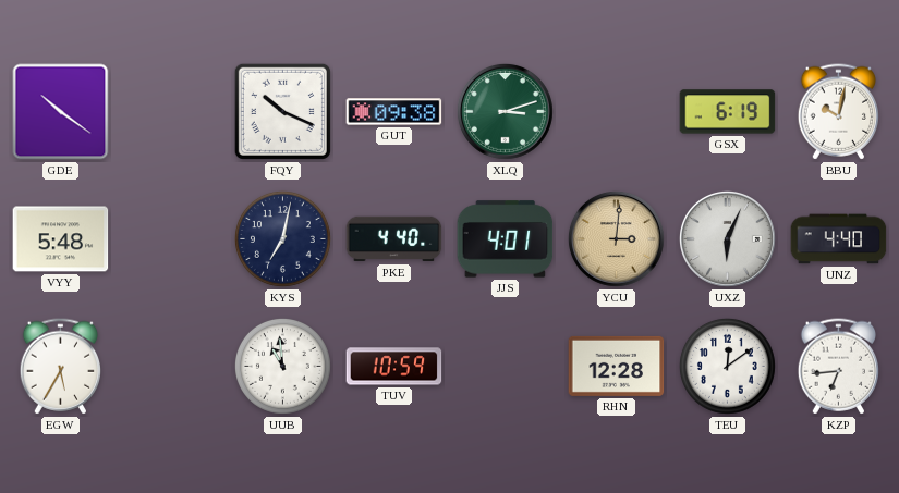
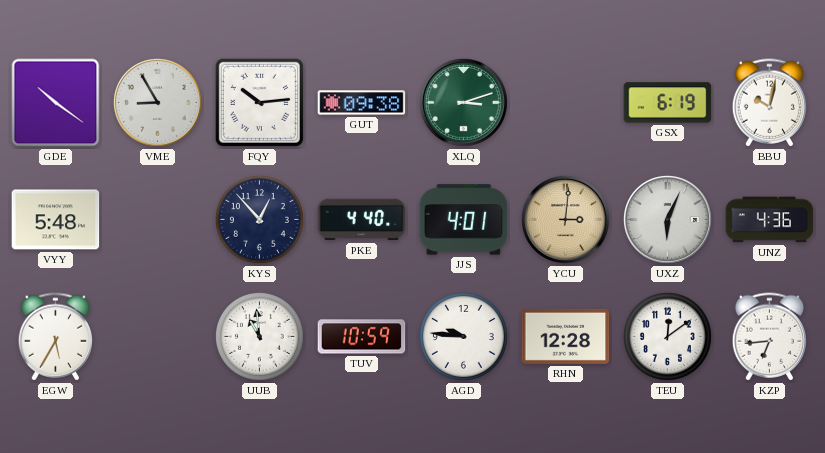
VME: none -> 8:55
FQY: 10:19 -> 10:14
KYS: 7:02 -> 12:53
UNZ: 4:40 -> 4:36
AGD: none -> 9:46
